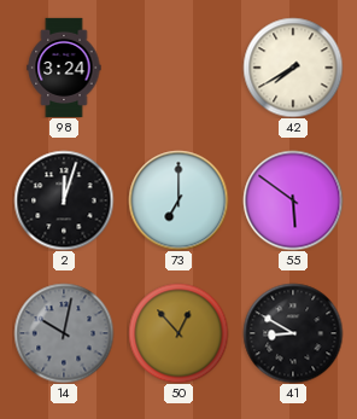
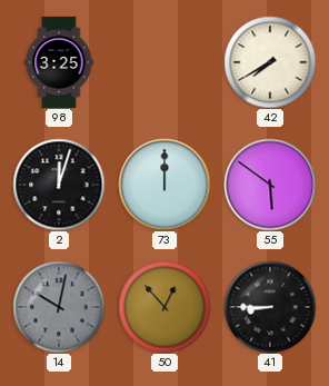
98: 3:24 -> 3:25
73: 7:00 -> 12:00
41: 8:50 -> 8:45
